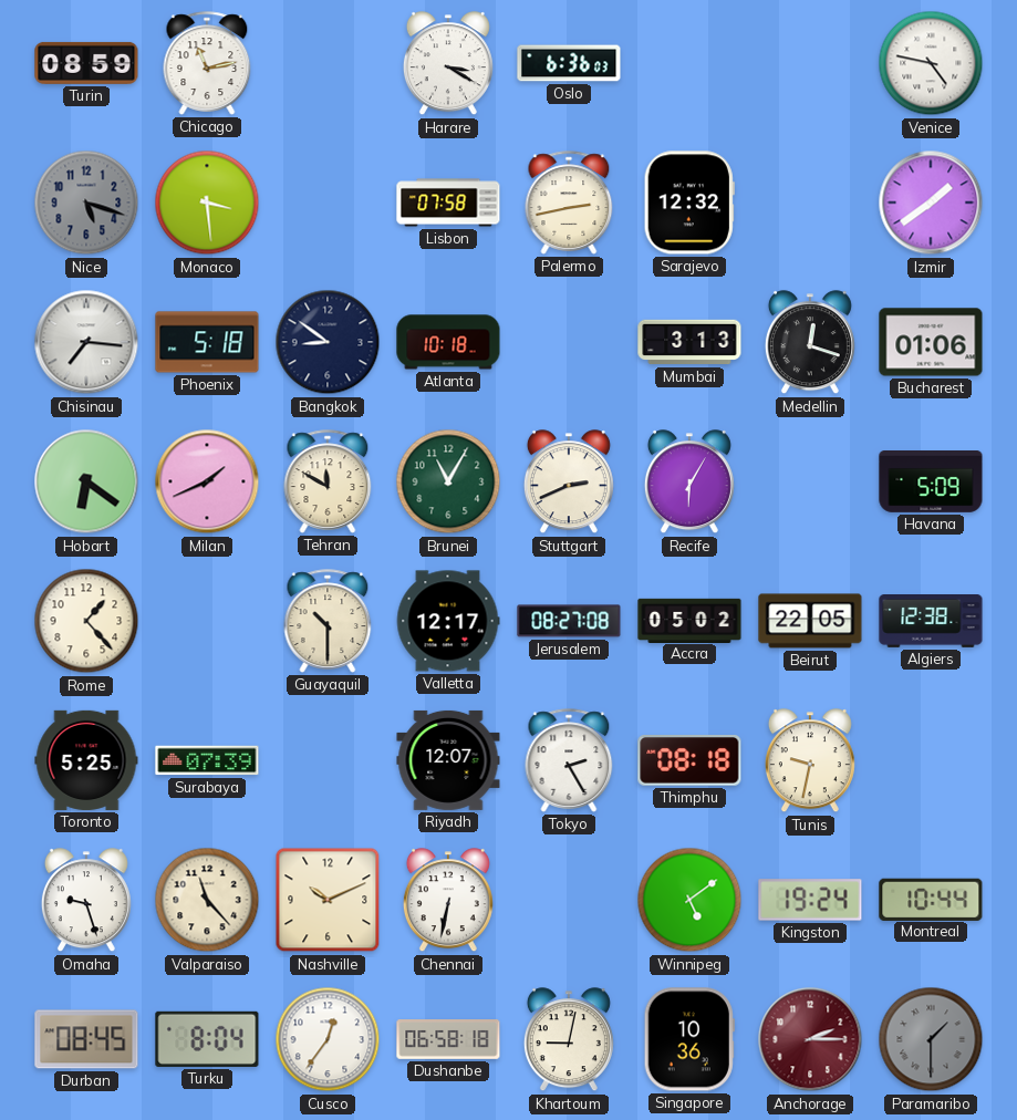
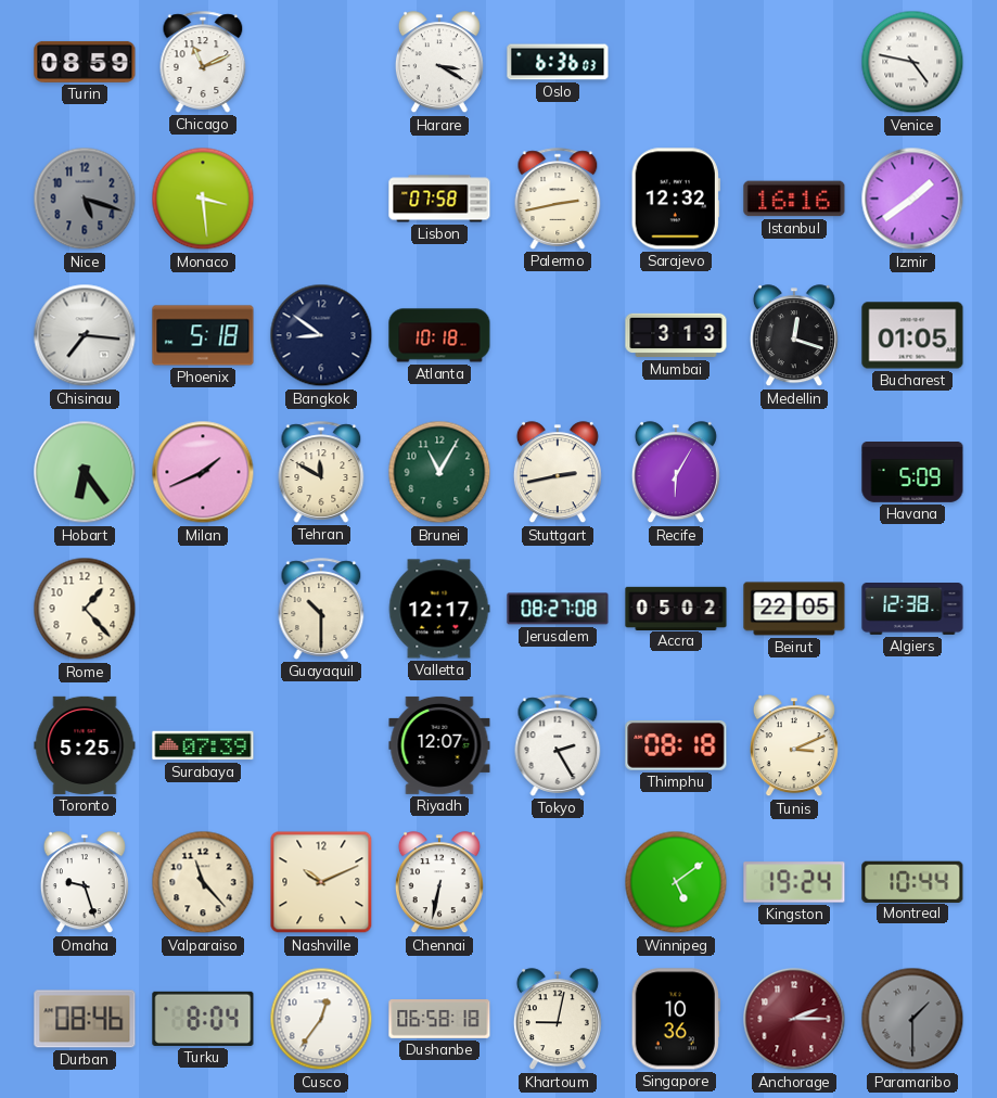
Chicago: 11:13 -> 11:11
Istanbul: none -> 16:16
Bucharest: 01:06 -> 01:05
Hobart: 6:21 -> 6:24
Stuttgart: 2:41 -> 2:43
Tunis: 9:32 -> 3:11
Durban: 08:45 -> 08:46
